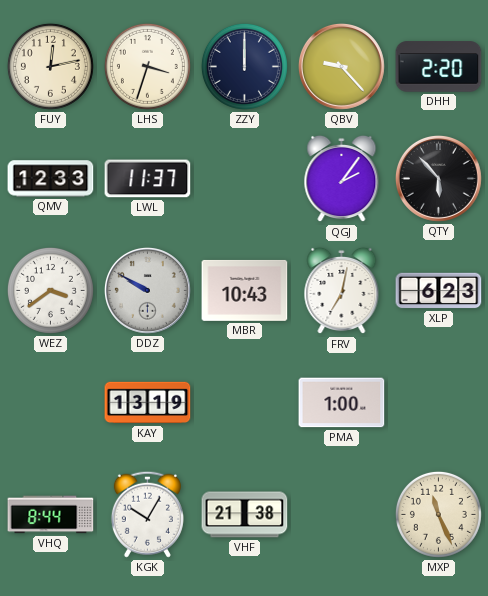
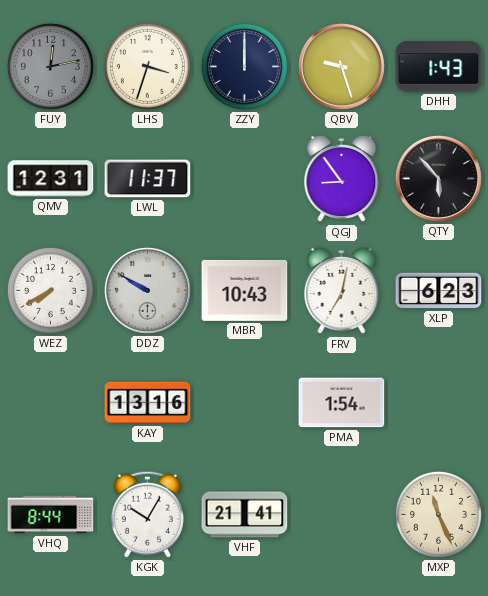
FUY dial: cream -> grey
QBV: 9:23 -> 9:27
DHH: 2:20 -> 1:43
QMV: 12:33 -> 12:31
QGJ: 2:06 -> 8:54
WEZ: 3:39 -> 7:40
KAY: 13:19 -> 13:16
PMA: 1:00 -> 1:54
VHF: 21:38 -> 21:41
